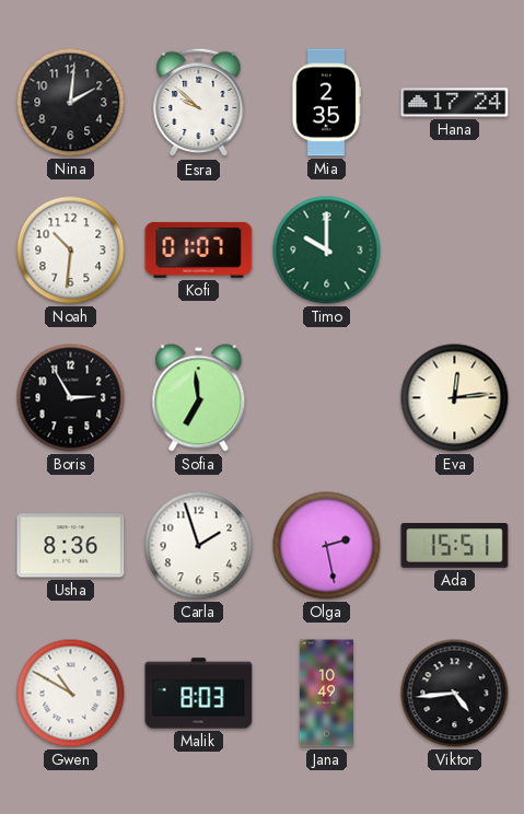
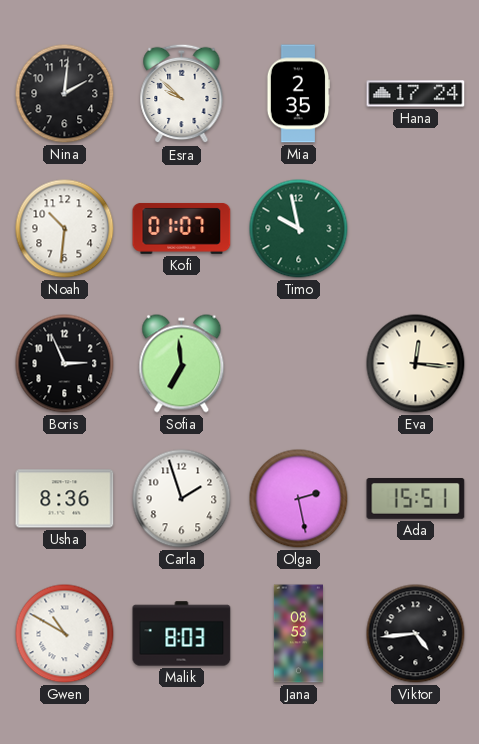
Timo: 10:00 -> 9:58
Boris: 2:55 -> 2:56
Eva: 12:14 -> 12:16
Jana: 10:49 -> 08:53
